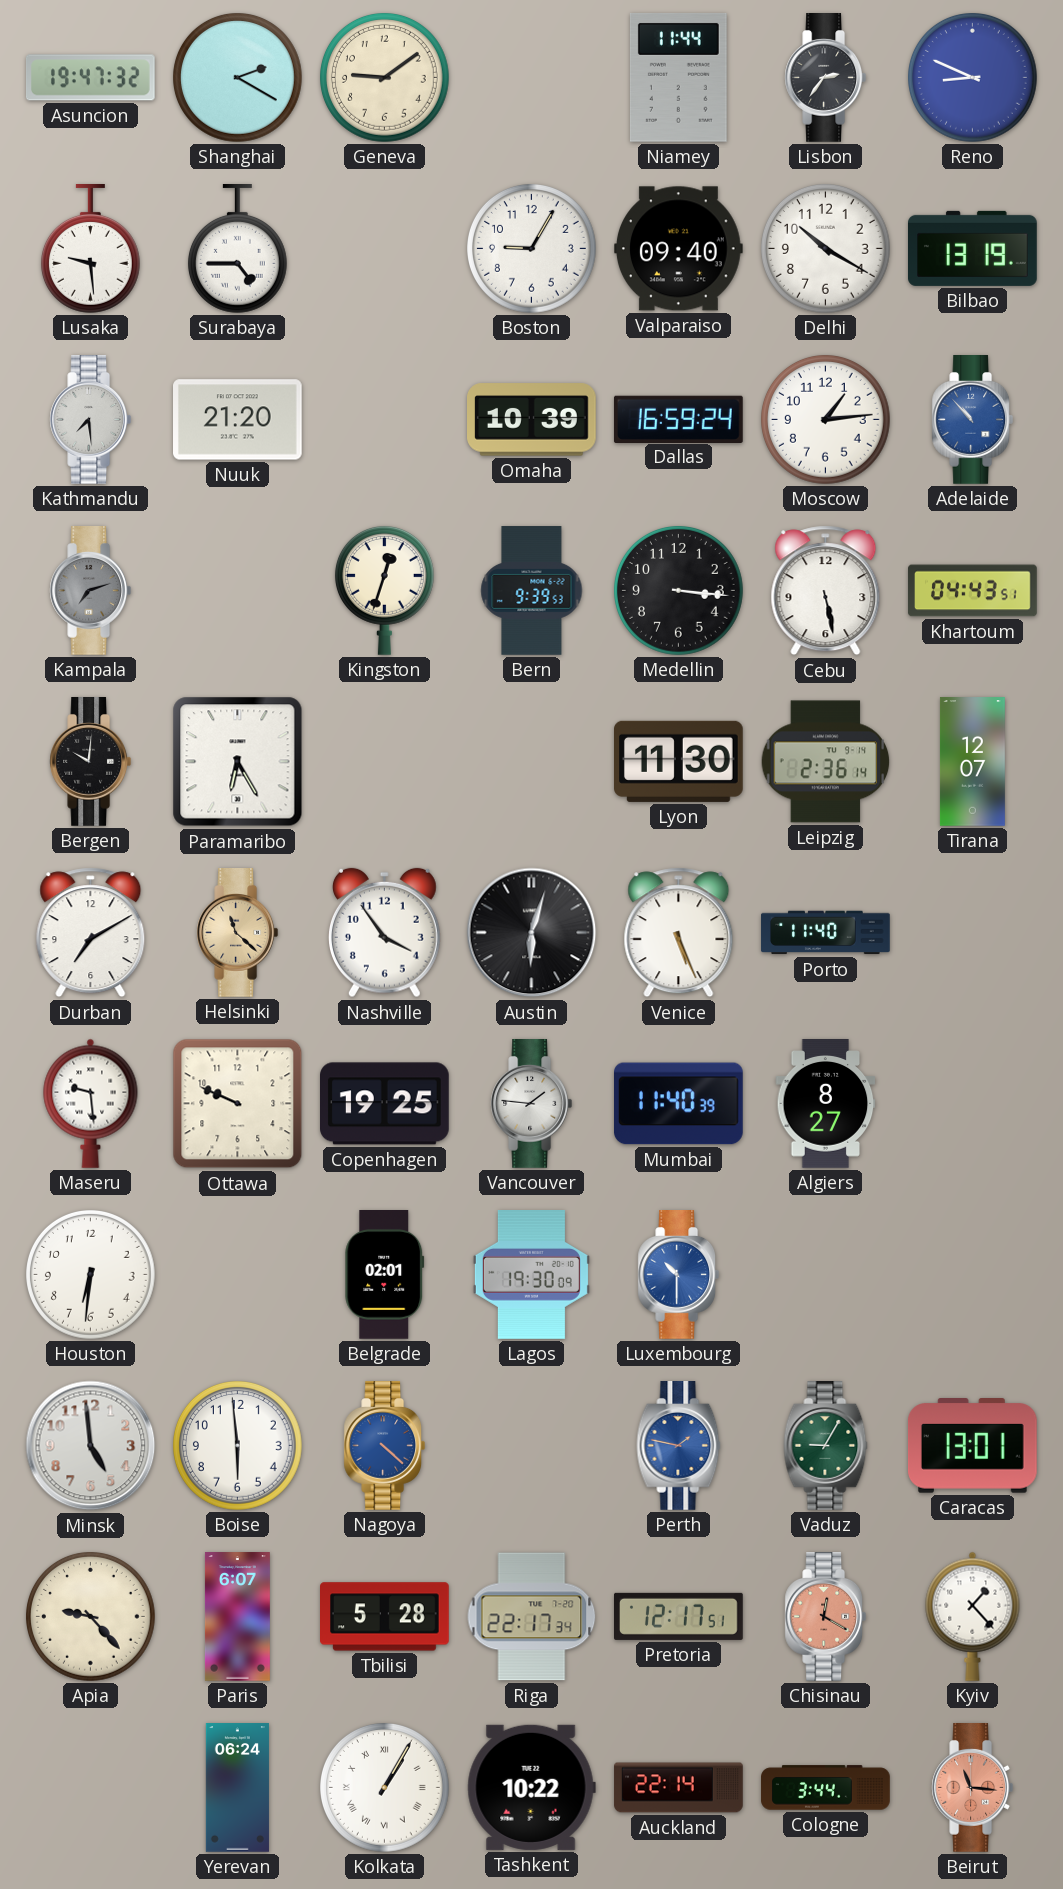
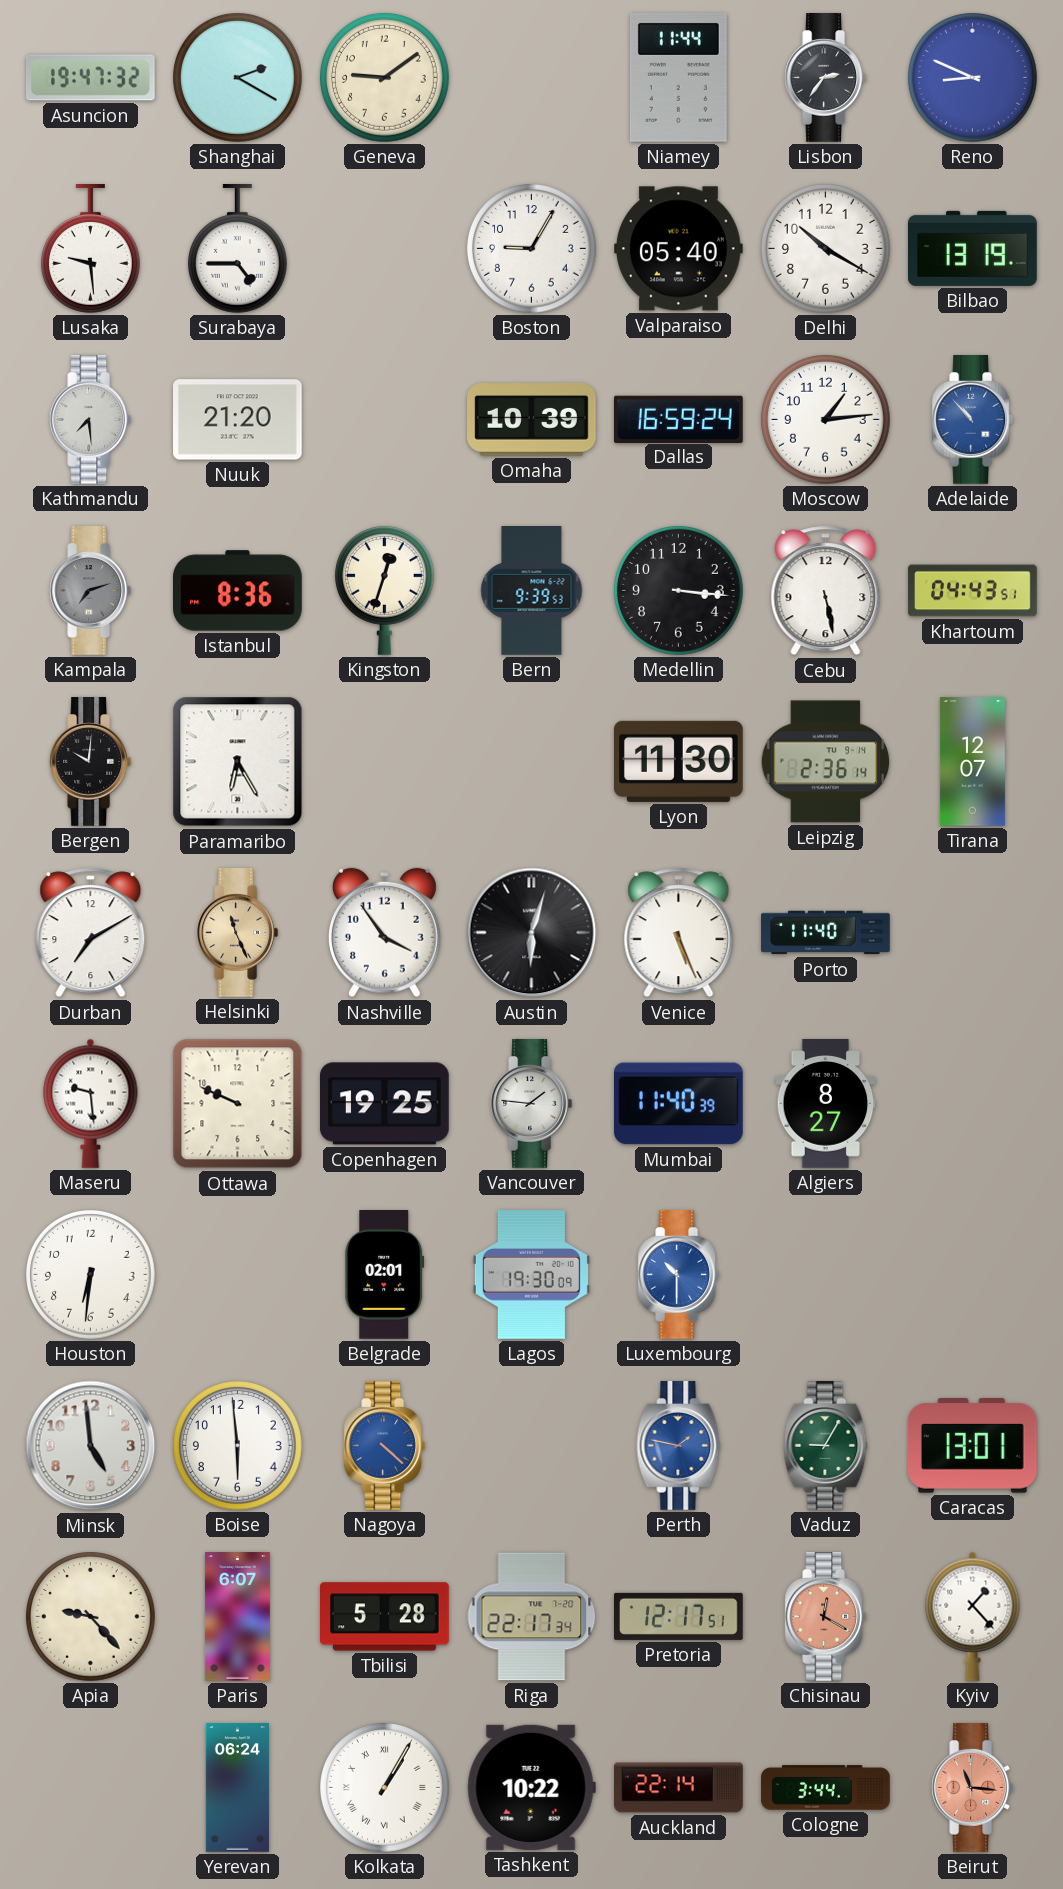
Valparaiso: 09:40 -> 05:40
Istanbul: none -> 8:36
Helsinki: 11:22 -> 11:26
